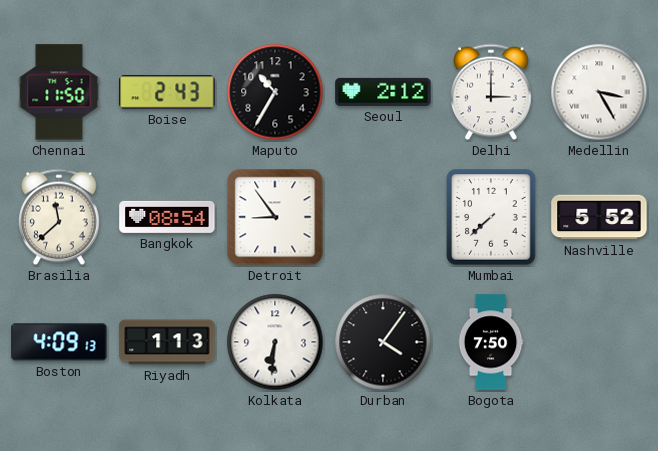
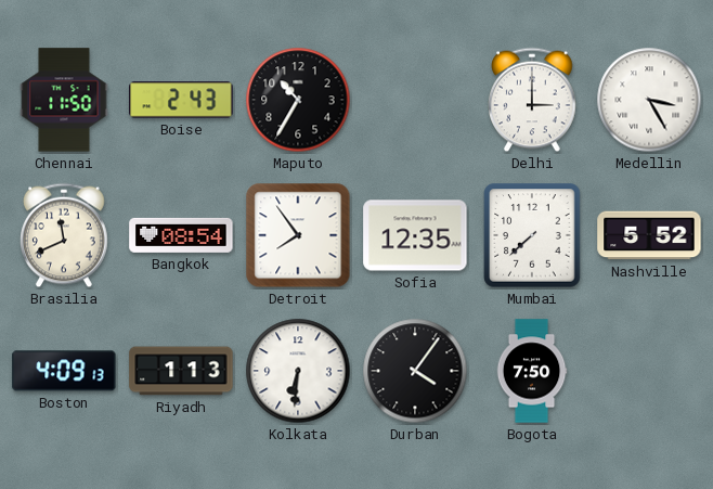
Seoul: 2:12 -> none
Brasilia: 11:38 -> 11:41
Detroit: 8:54 -> 7:54
Sofia: none -> 12:35
